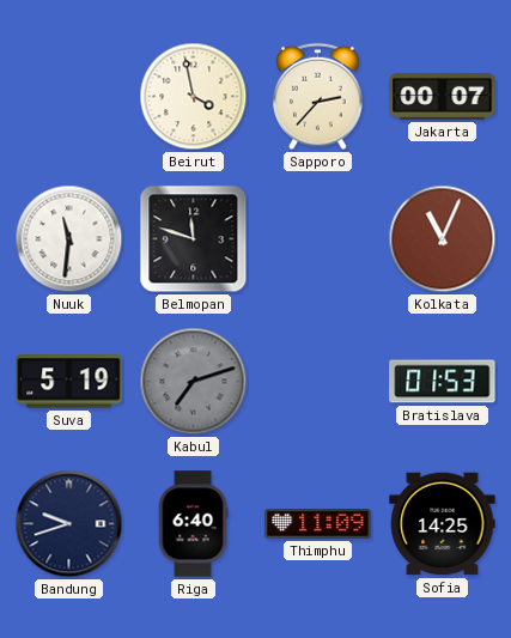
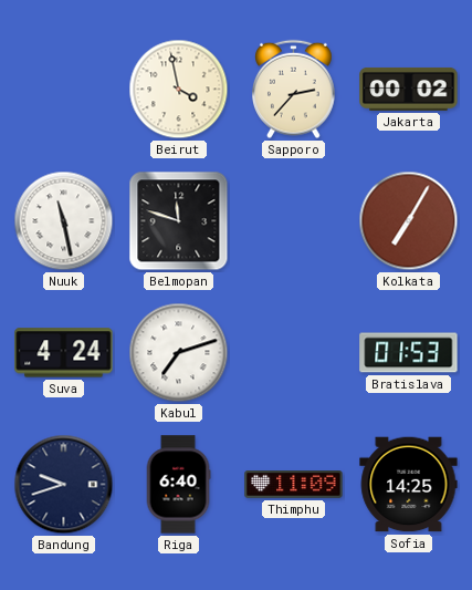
Jakarta: 00:07 -> 00:02
Nuuk: 11:31 -> 11:28
Kolkata: 11:04 -> 7:05
Suva: 5:19 -> 4:24
Kabul dial: grey -> white
